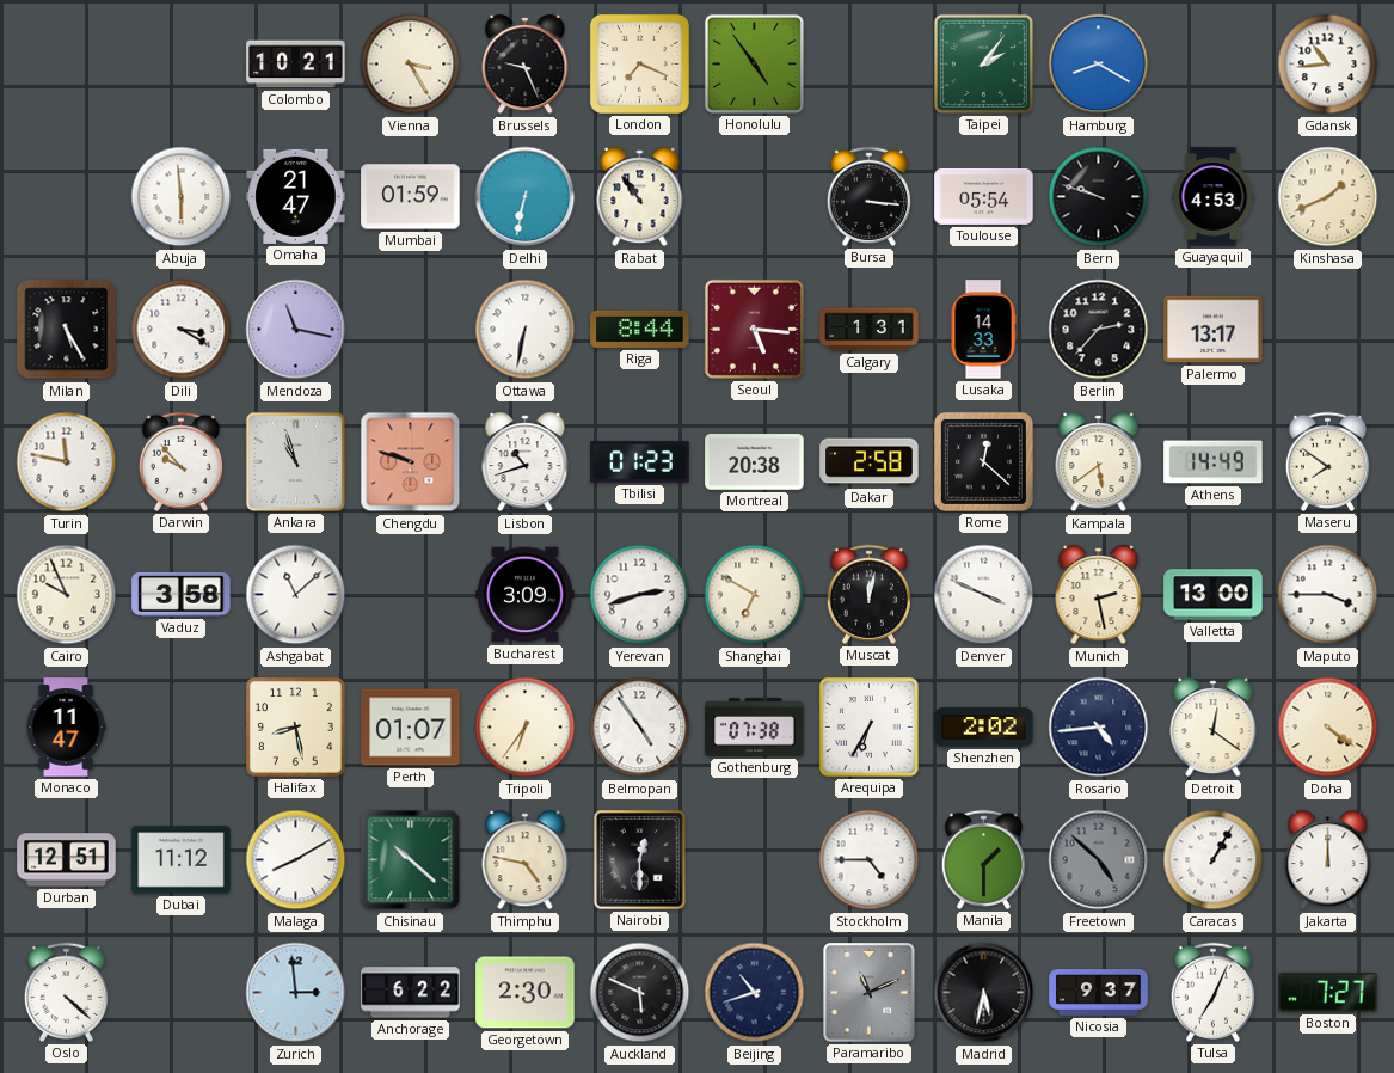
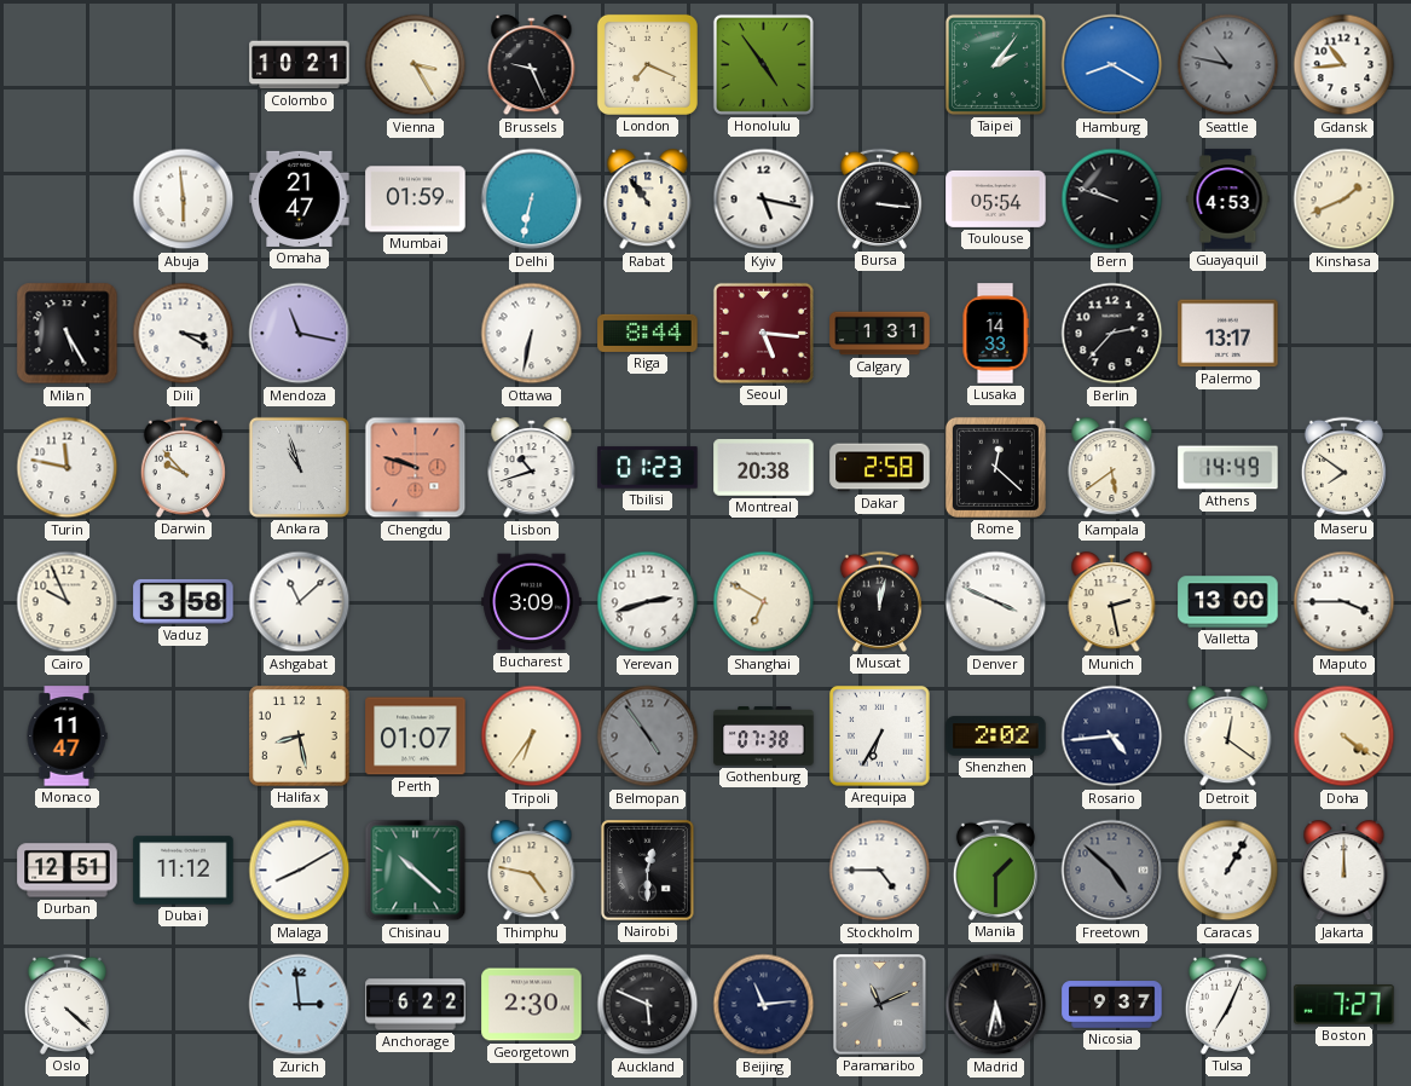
Seattle: none -> 10:47
Kyiv: none -> 5:17
Belmopan dial: white -> grey
Beijing: 10:42 -> 11:14
